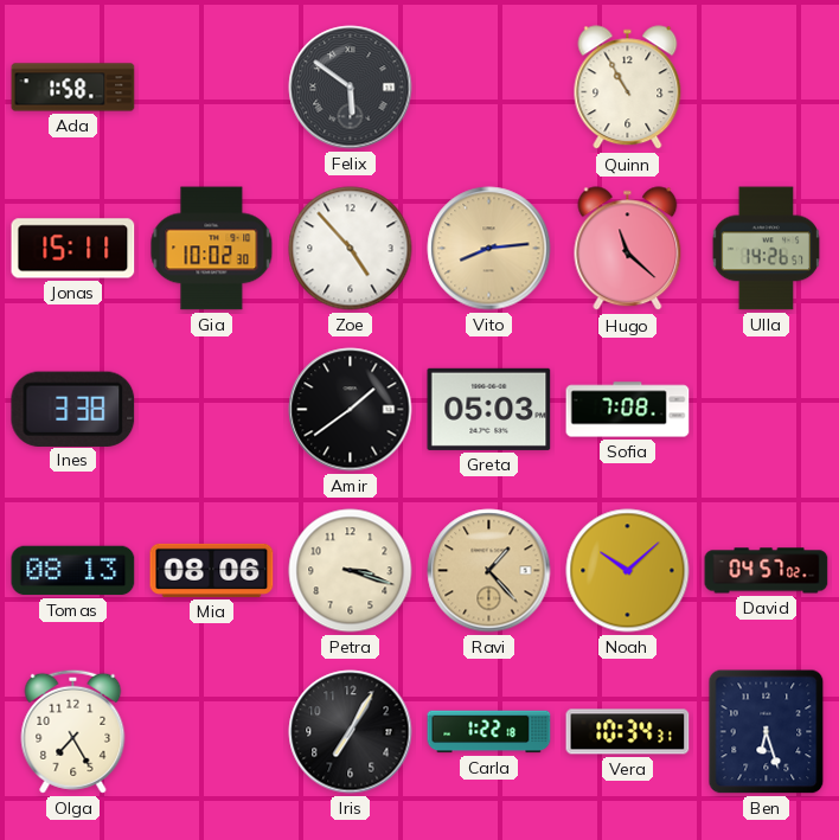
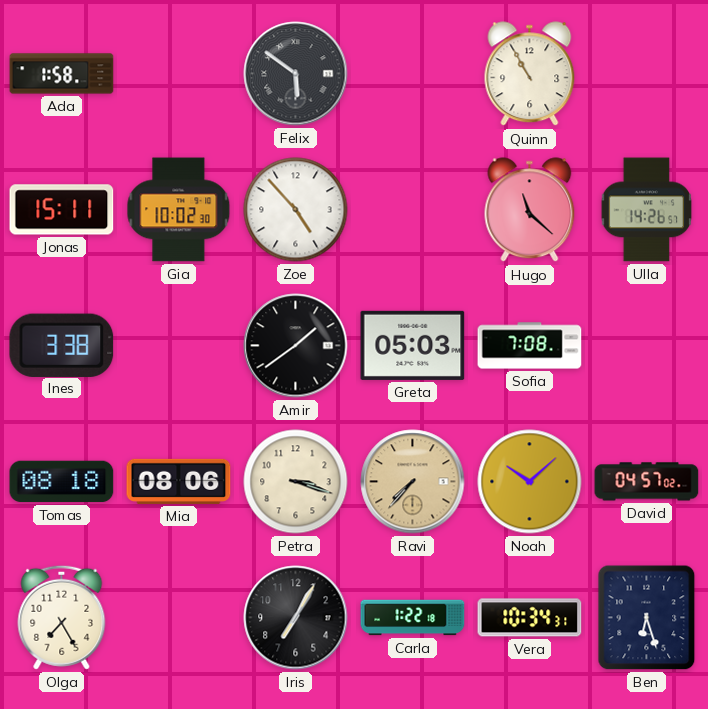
Vito: 8:14 -> none
Tomas: 08:13 -> 08:18
Ravi: 1:23 -> 7:37
